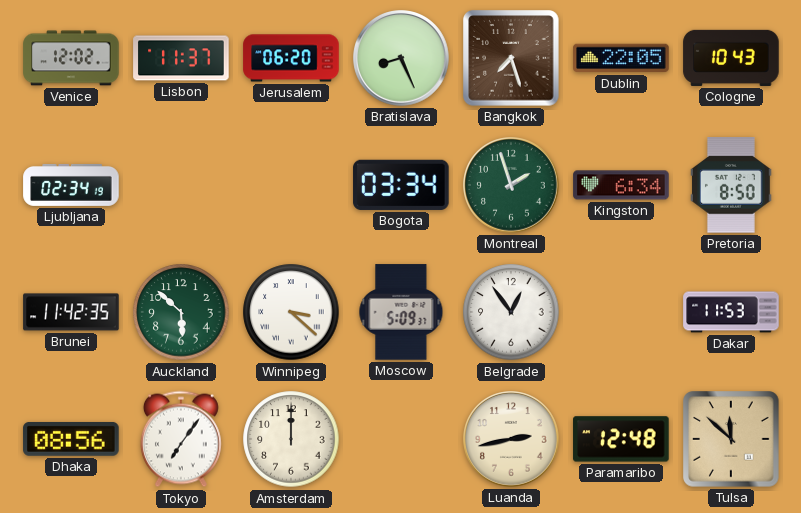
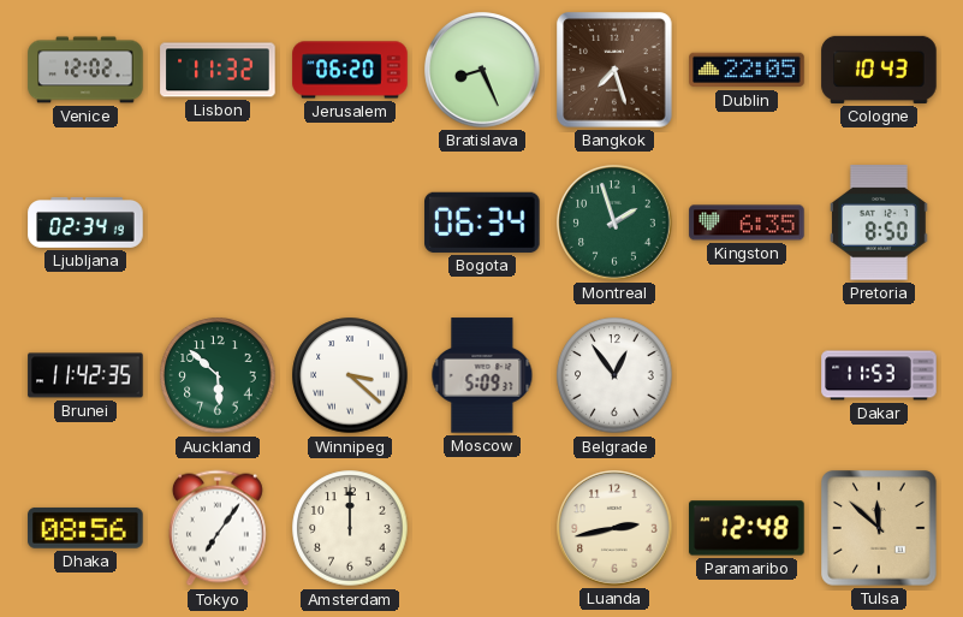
Lisbon: 11:37 -> 11:32
Bogota: 03:34 -> 06:34
Kingston: 6:34 -> 6:35
